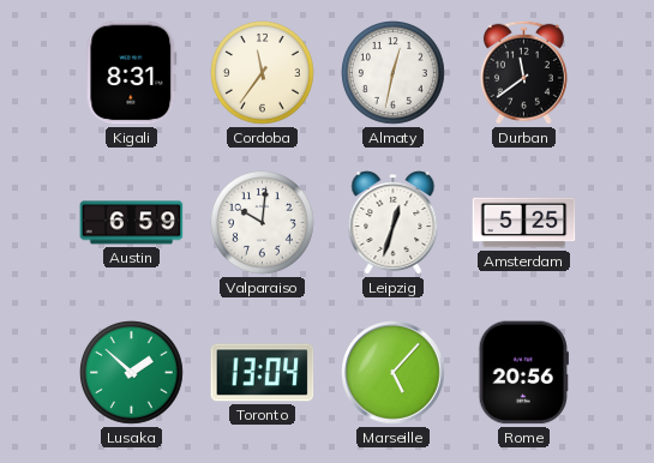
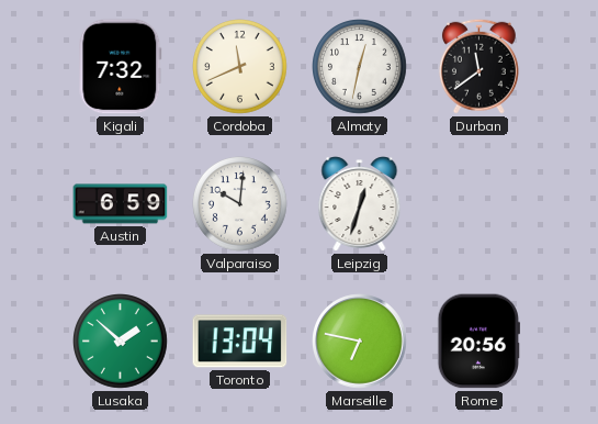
Kigali: 8:31 -> 7:32
Cordoba: 11:36 -> 11:41
Amsterdam: 5:25 -> none
Marseille: 5:07 -> 6:47
